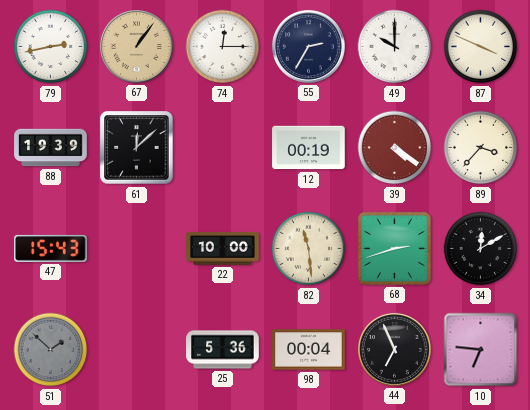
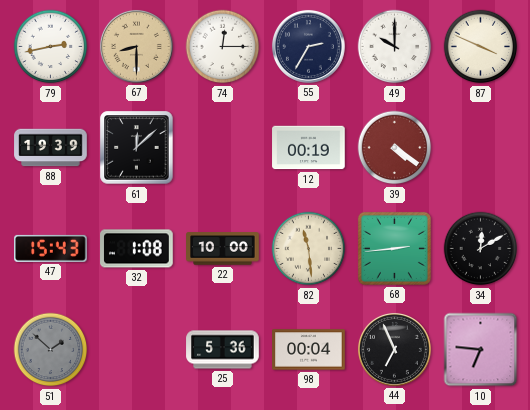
67: 1:06 -> 8:30
89: 3:37 -> none
32: none -> 1:08
68: 2:42 -> 2:44
